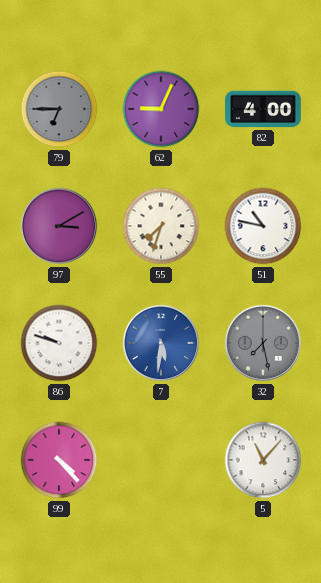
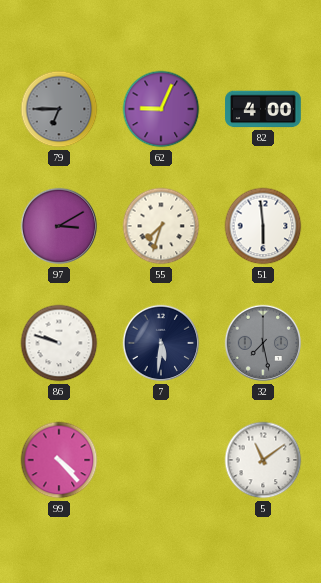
51: 10:47 -> 5:59
7 dial: blue -> navy
5: 11:07 -> 11:09
